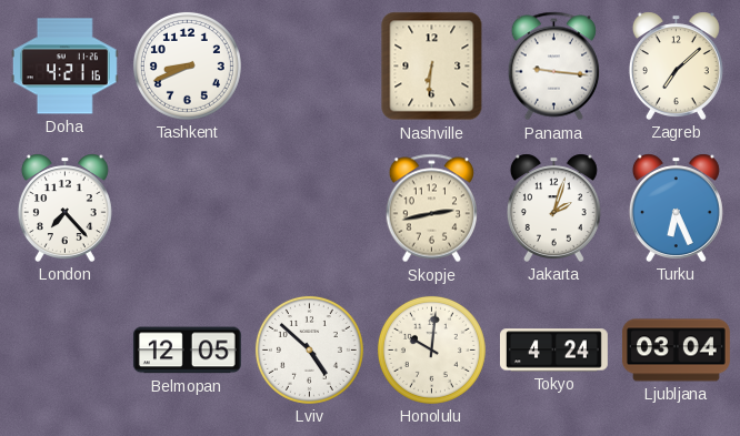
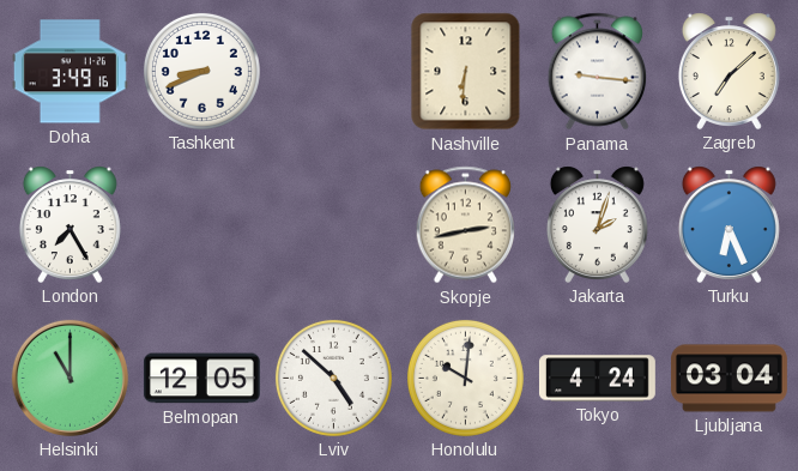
Doha: 4:21 -> 3:49
London: 7:23 -> 7:25
Helsinki: none -> 11:00
